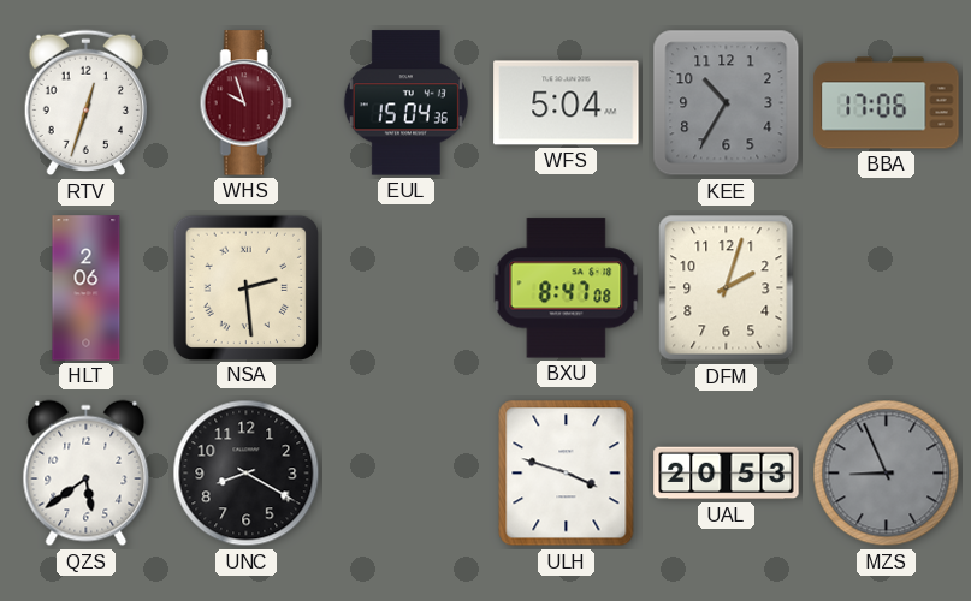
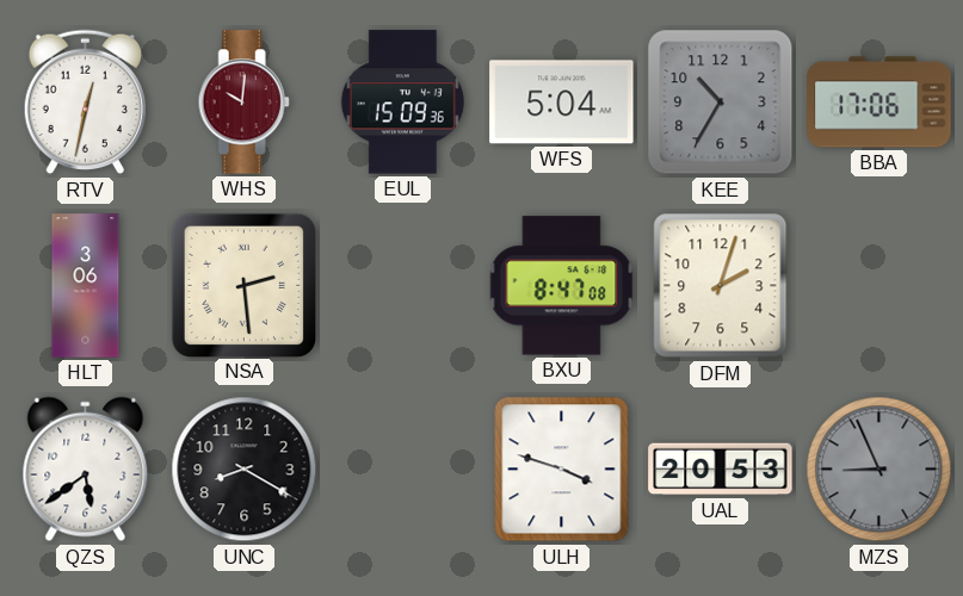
RTV: 12:33 -> 12:32
WHS: 9:57 -> 10:01
EUL: 15:04 -> 15:09
HLT: 2:06 -> 3:06
